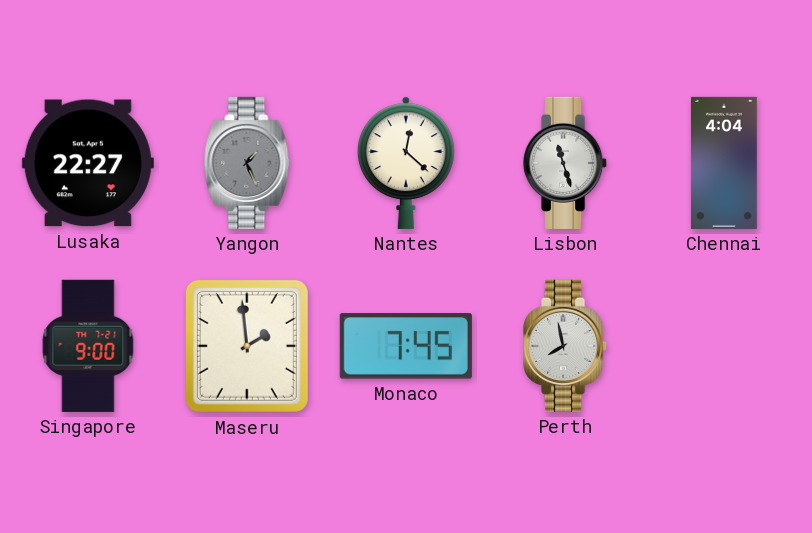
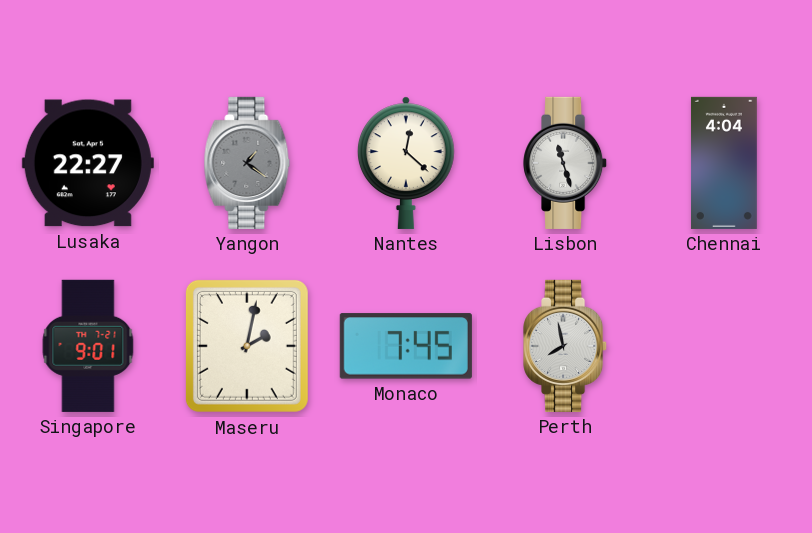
Yangon: 1:26 -> 1:21
Singapore: 9:00 -> 9:01
Maseru: 1:59 -> 2:02
